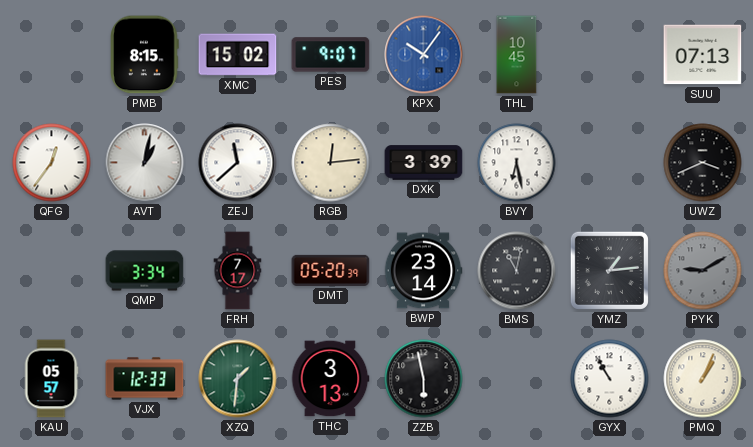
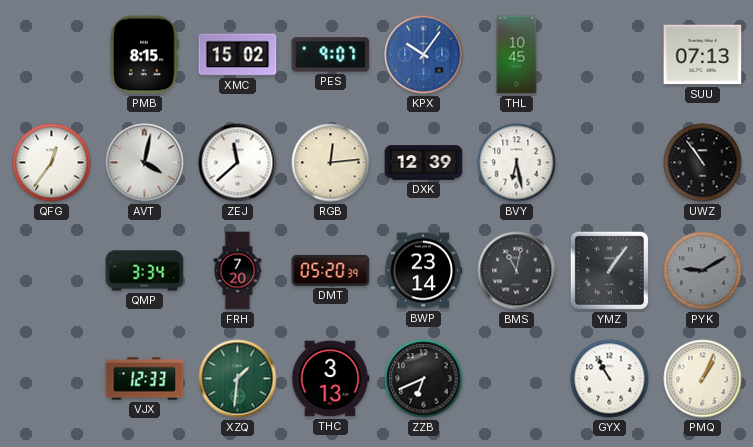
AVT: 1:02 -> 4:02
DXK: 3:39 -> 12:39
UWZ: 3:41 -> 10:54
FRH: 7:17 -> 7:20
YMZ: 1:14 -> 1:06
KAU: 05:57 -> none
ZZB: 5:58 -> 6:41
